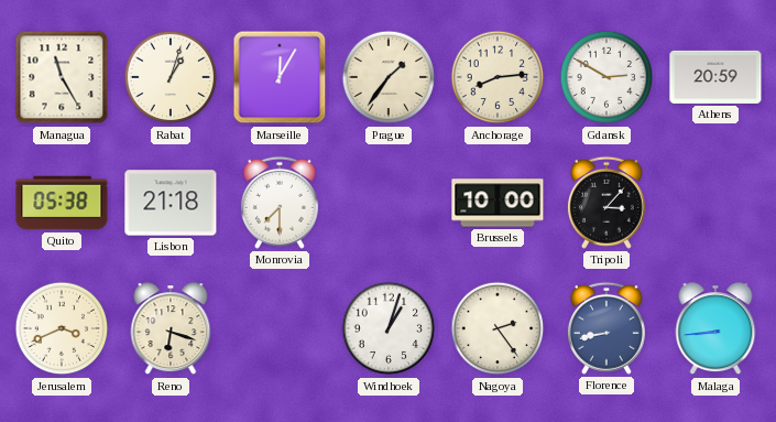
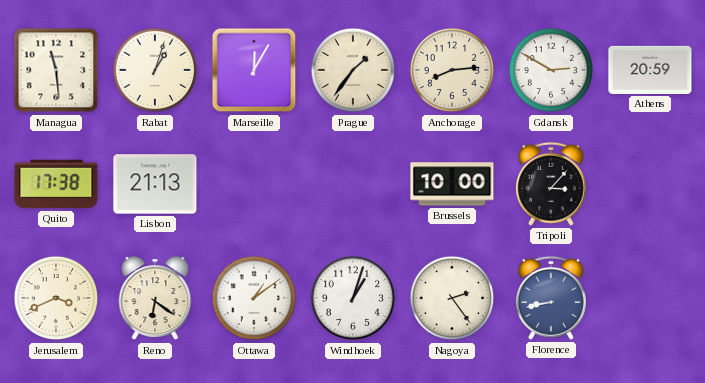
Managua: 11:25 -> 11:29
Quito: 05:38 -> 17:38
Lisbon: 21:18 -> 21:13
Monrovia: 7:30 -> none
Reno: 6:18 -> 6:21
Ottawa: none -> 1:09
Malaga: 8:44 -> none
